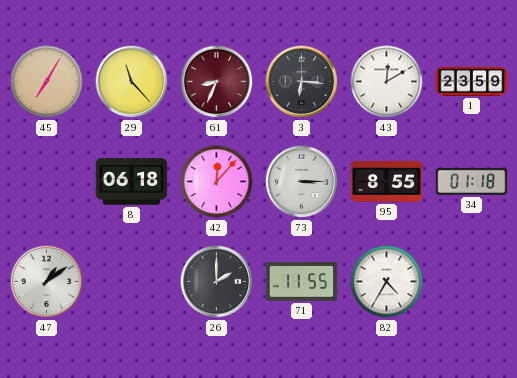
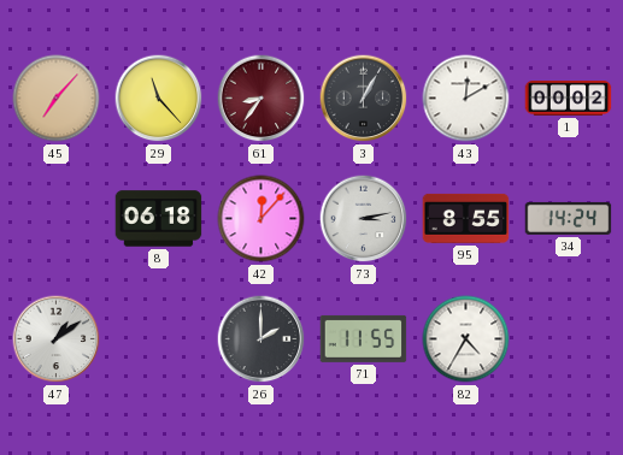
45: 7:05 -> 7:07
61: 8:34 -> 8:36
3: 6:16 -> 1:05
1: 23:59 -> 00:02
73: 3:15 -> 3:13
34: 01:18 -> 14:24
